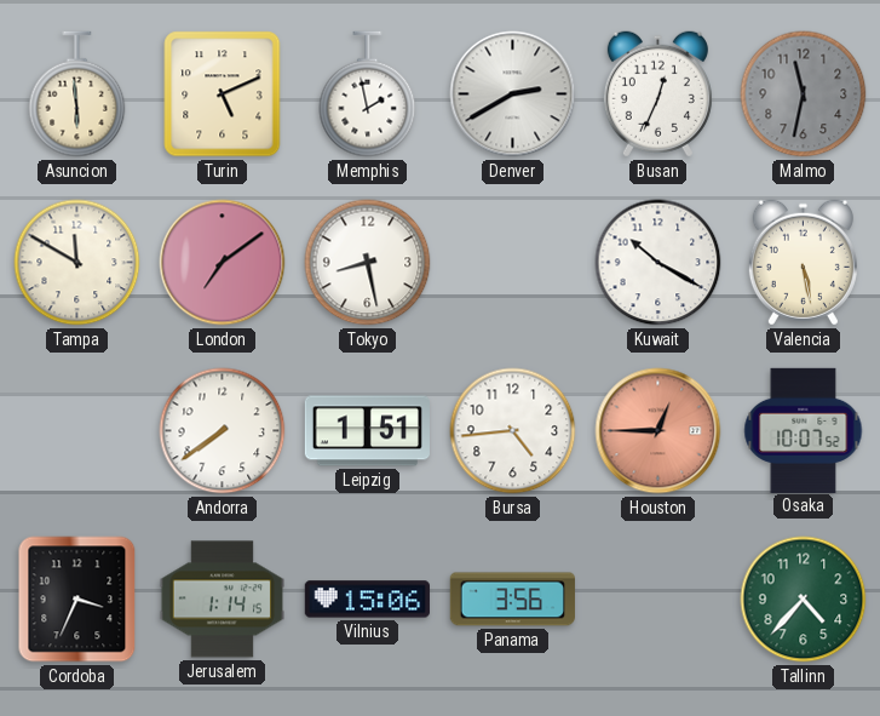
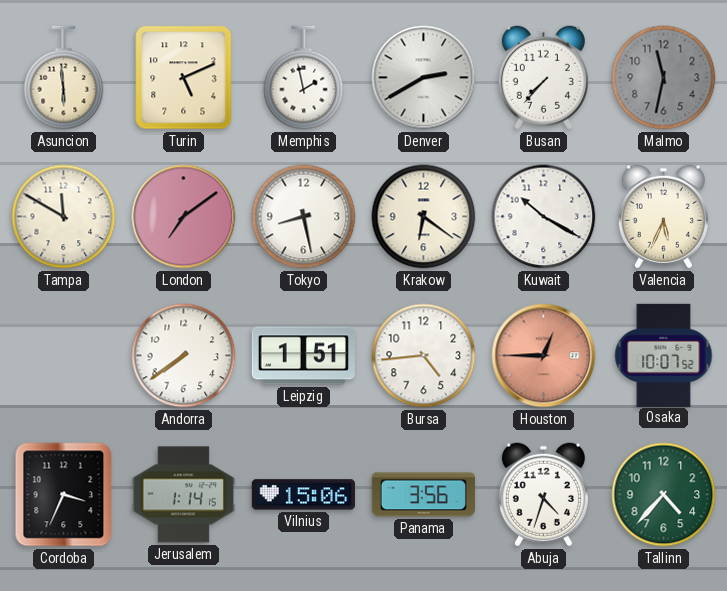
Busan: 12:34 -> 7:37
Krakow: none -> 6:21
Valencia: 5:28 -> 5:34
Abuja: none -> 4:33
